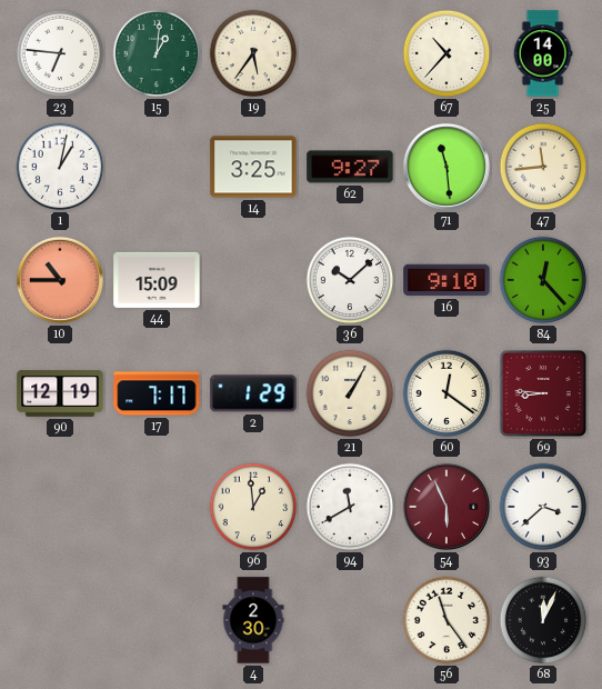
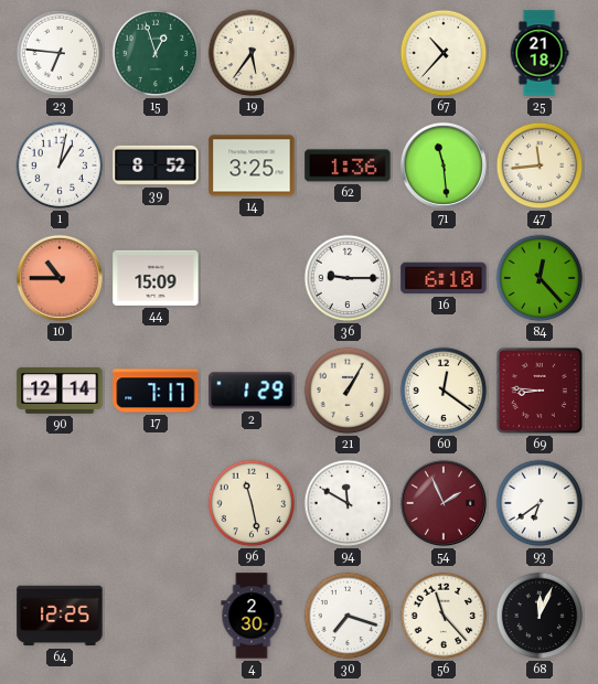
15: 1:01 -> 12:57
25: 14:00 -> 21:18
39: none -> 8:52
62: 9:27 -> 1:36
36: 10:08 -> 9:15
16: 9:10 -> 6:10
90: 12:19 -> 12:14
96: 12:59 -> 11:28
94: 11:40 -> 11:50
54: 5:56 -> 1:56
93: 3:38 -> 6:39
64: none -> 12:25
30: none -> 7:18
56: 11:24 -> 11:23
